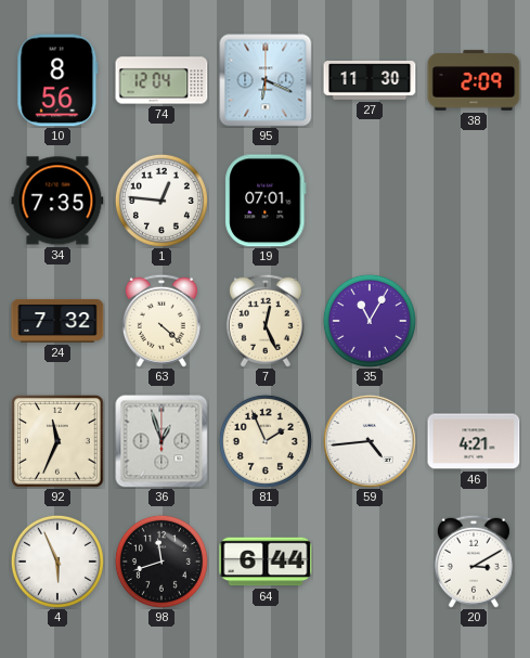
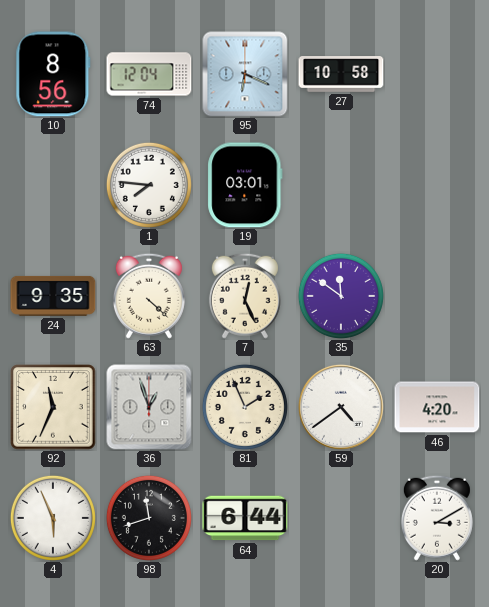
27: 11:30 -> 10:58
38: 2:09 -> none
34: 7:35 -> none
1: 12:46 -> 7:46
19: 07:01 -> 03:01
24: 7:32 -> 9:35
35: 11:05 -> 11:51
59: 4:44 -> 4:39
46: 4:21 -> 4:20
